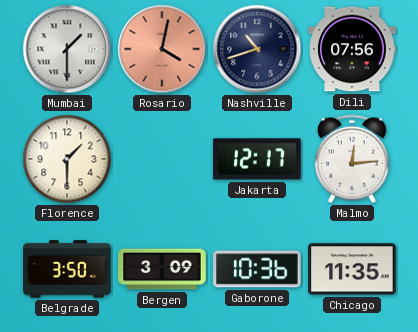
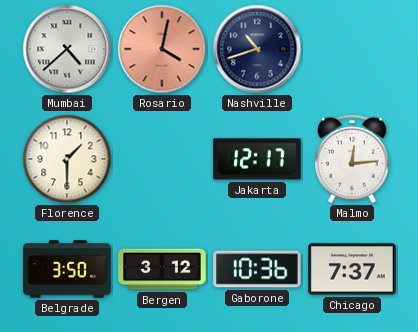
Mumbai: 1:30 -> 4:38
Dili: 07:56 -> none
Bergen: 3:09 -> 3:12
Chicago: 11:35 -> 7:37
